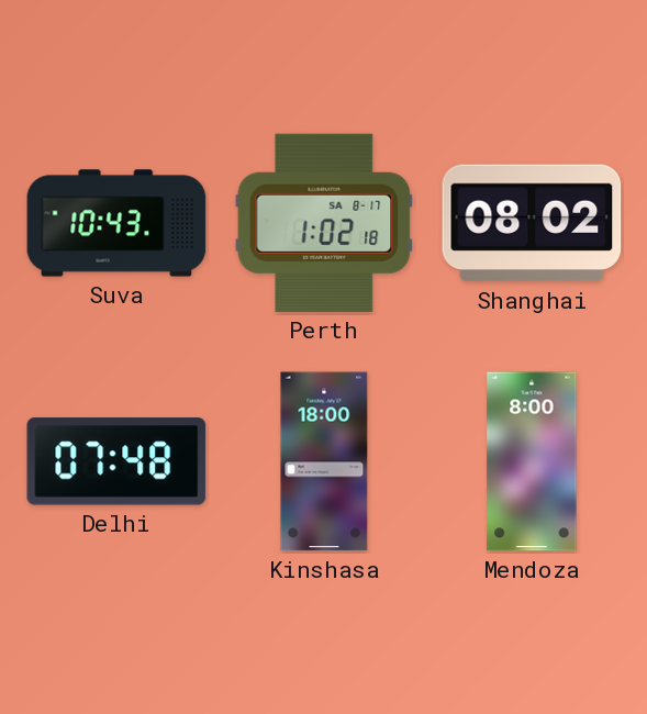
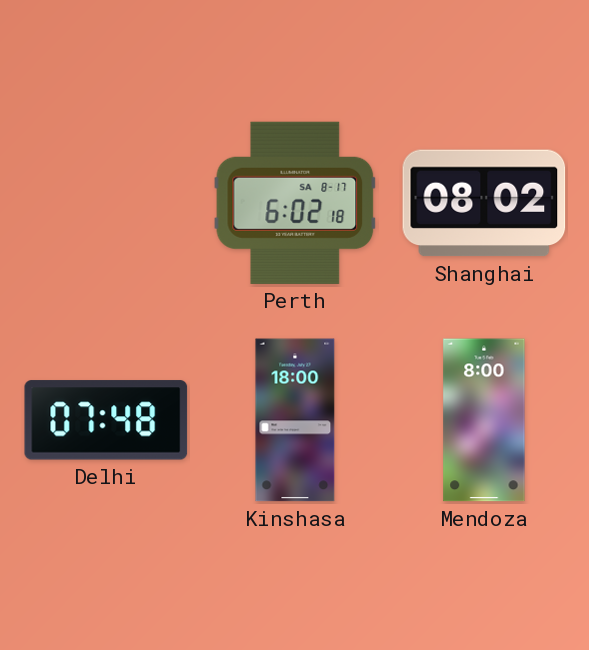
Suva: 10:43 -> none
Perth: 1:02 -> 6:02
